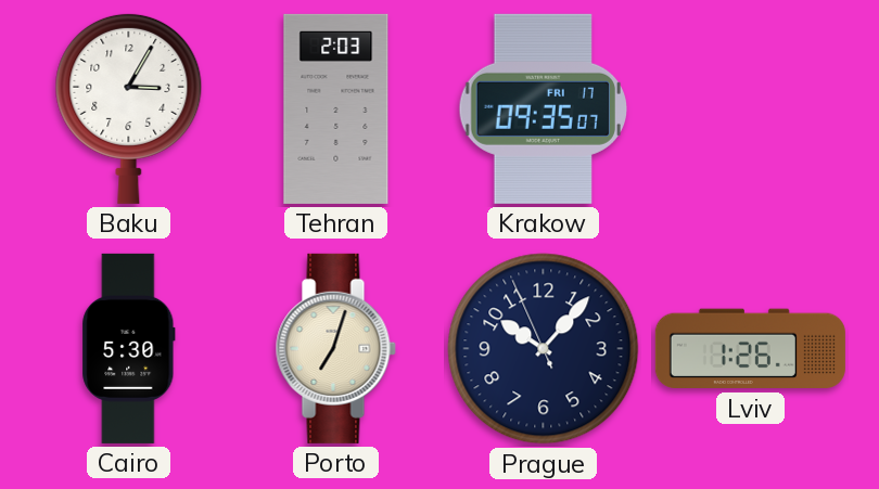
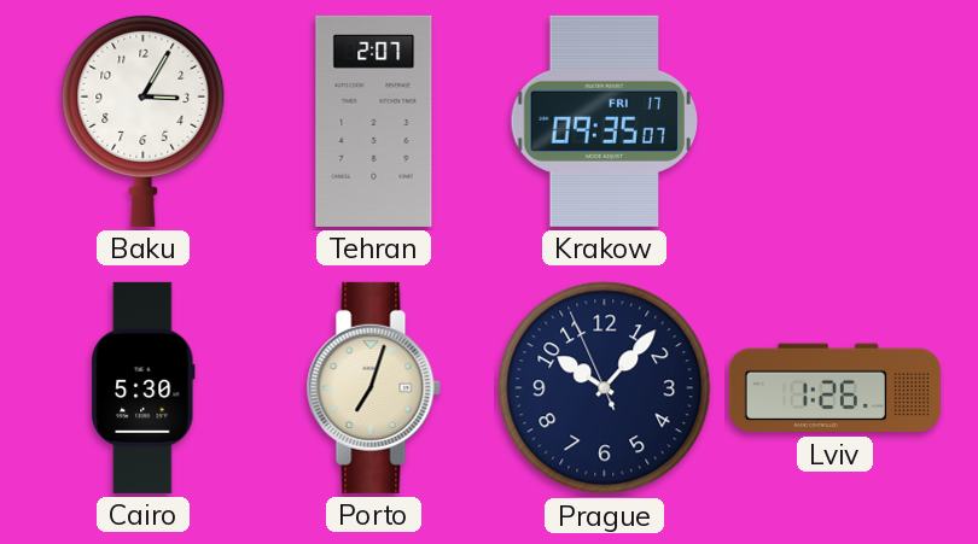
Tehran: 2:03 -> 2:07
